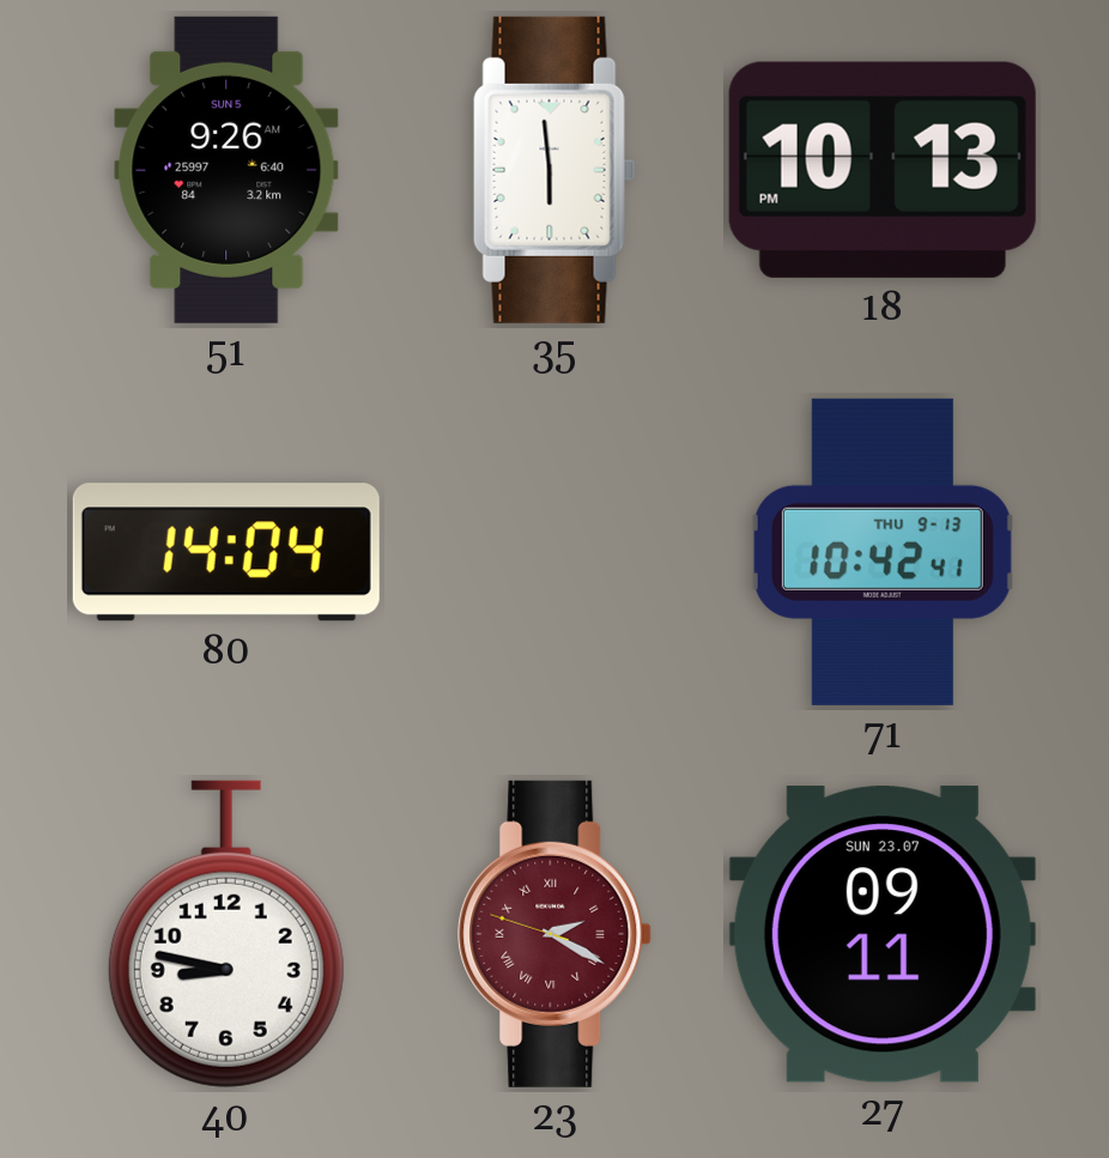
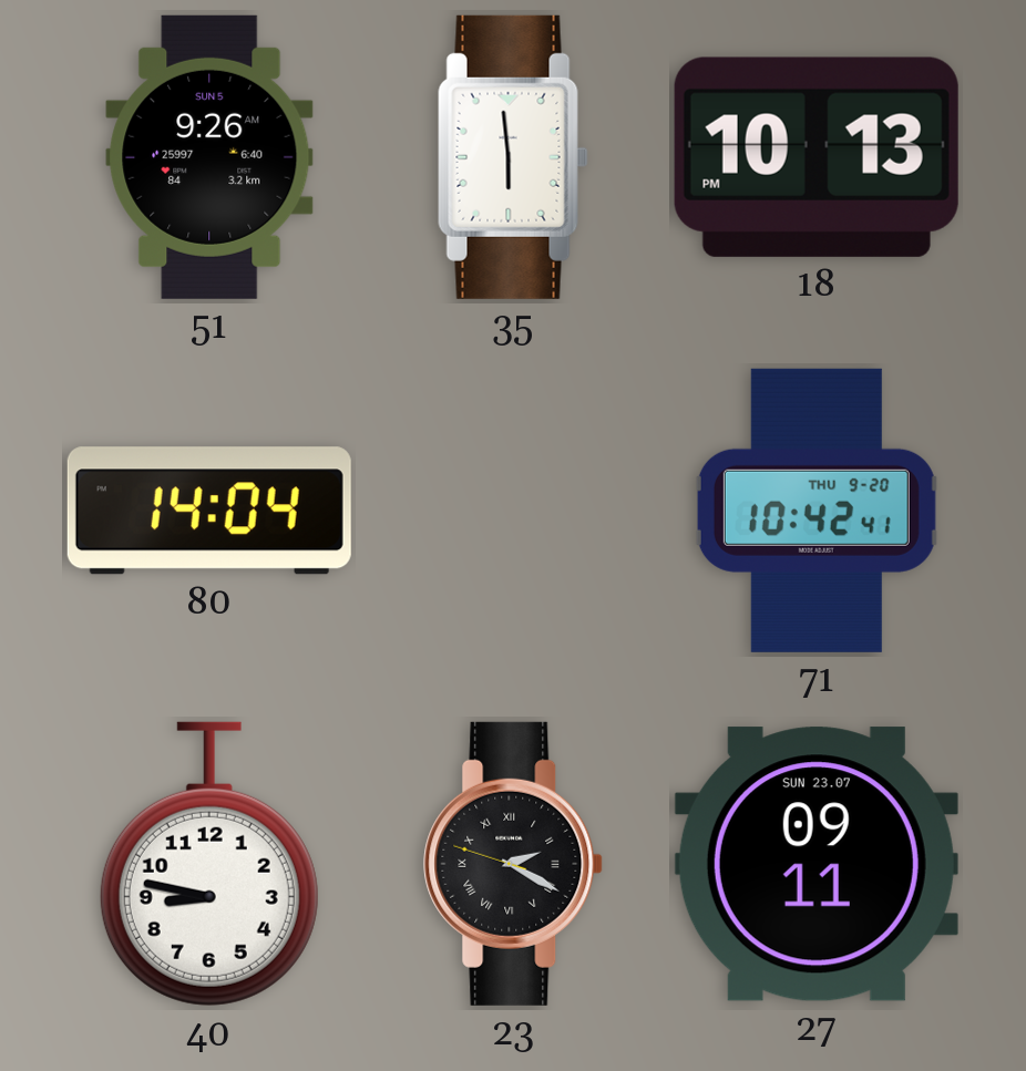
71 date: THU 9-13 -> THU 9-20
23 dial: burgundy -> black
